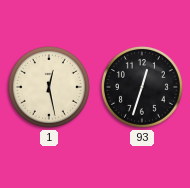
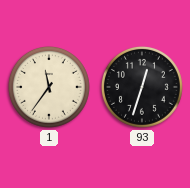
1: 12:28 -> 11:36
